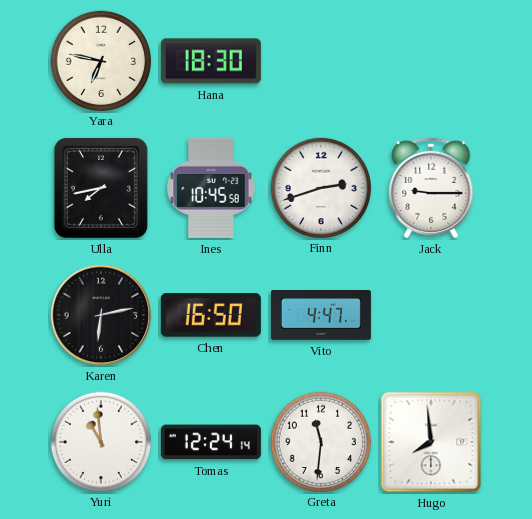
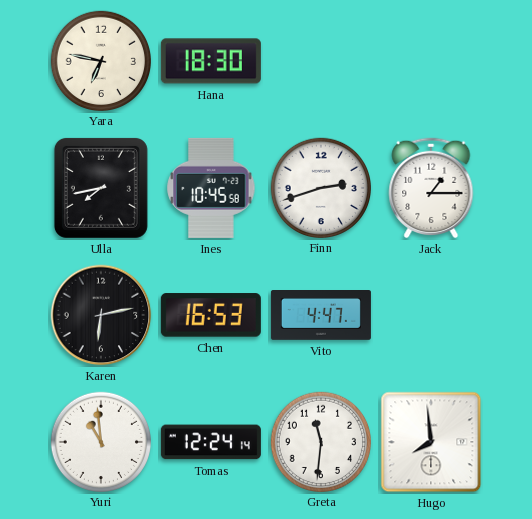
Jack: 9:15 -> 1:15
Chen: 16:50 -> 16:53
